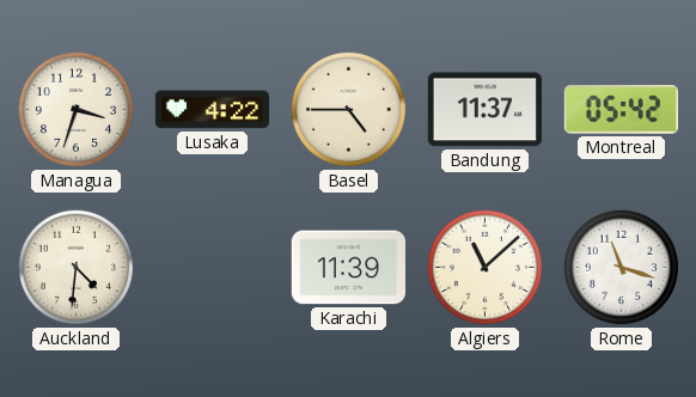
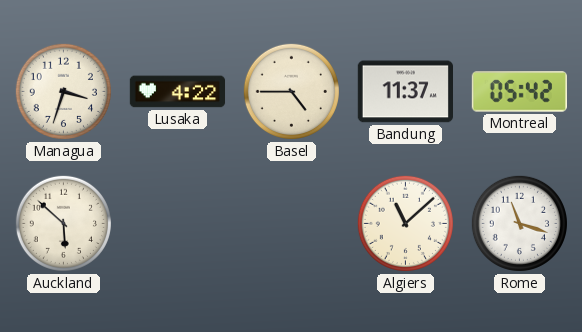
Auckland: 4:31 -> 5:52
Karachi: 11:39 -> none
